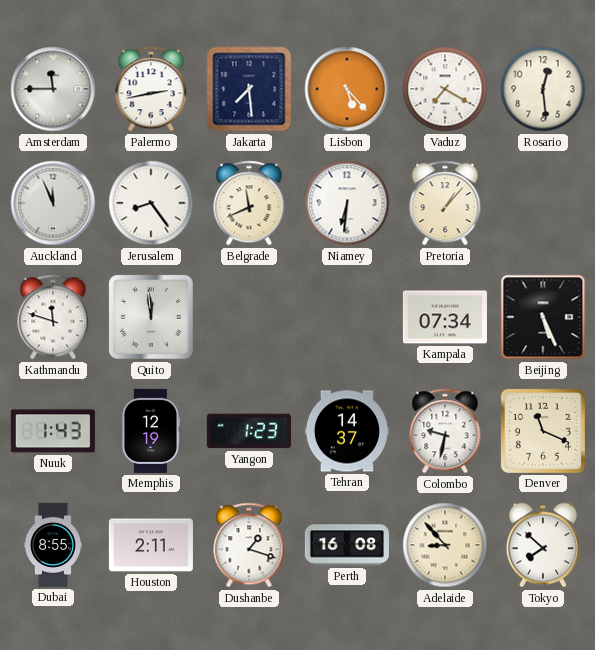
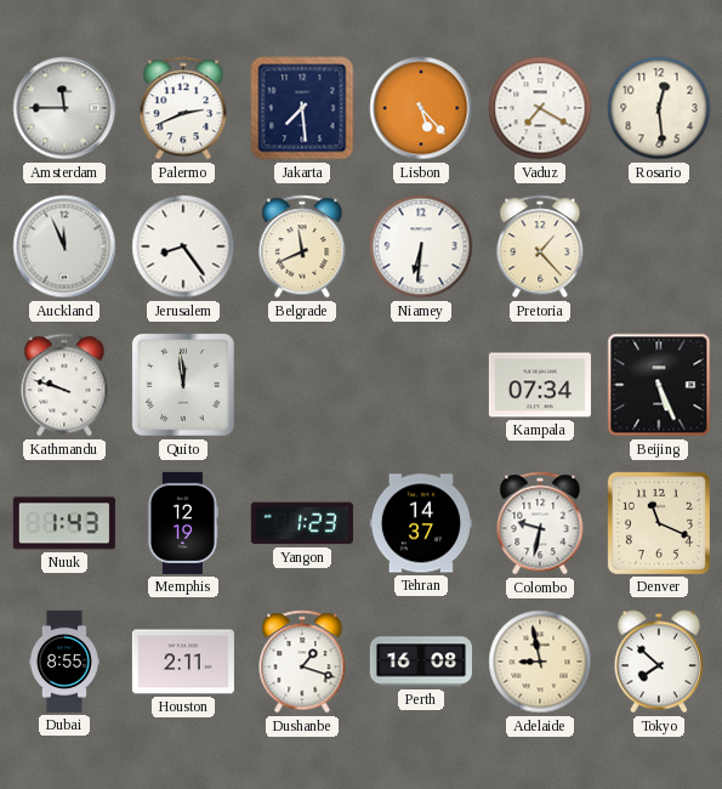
Palermo: 2:43 -> 2:41
Pretoria: 1:07 -> 1:23
Kathmandu: 11:48 -> 9:48
Adelaide: 8:53 -> 8:58
